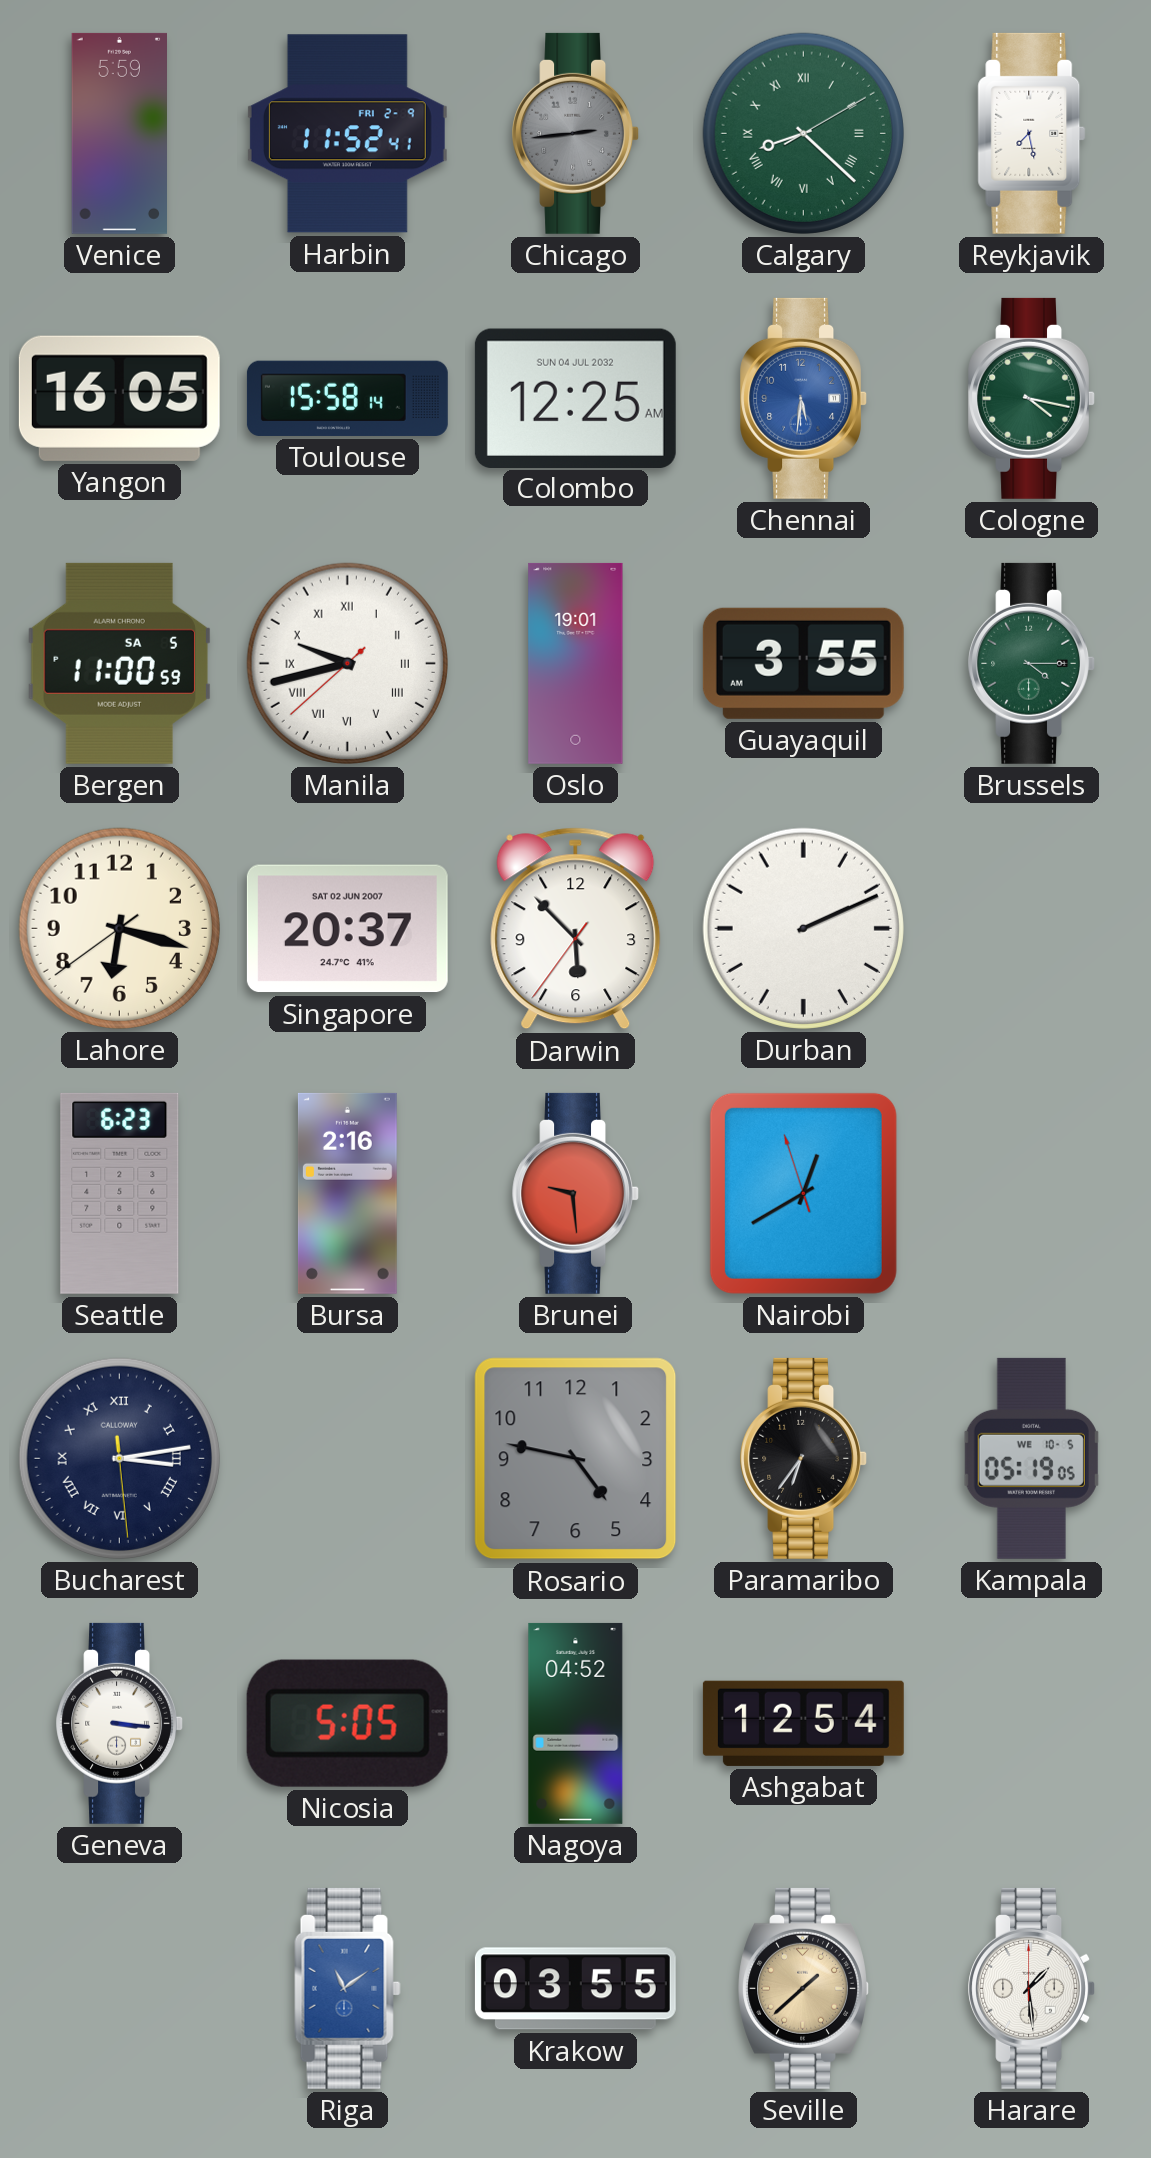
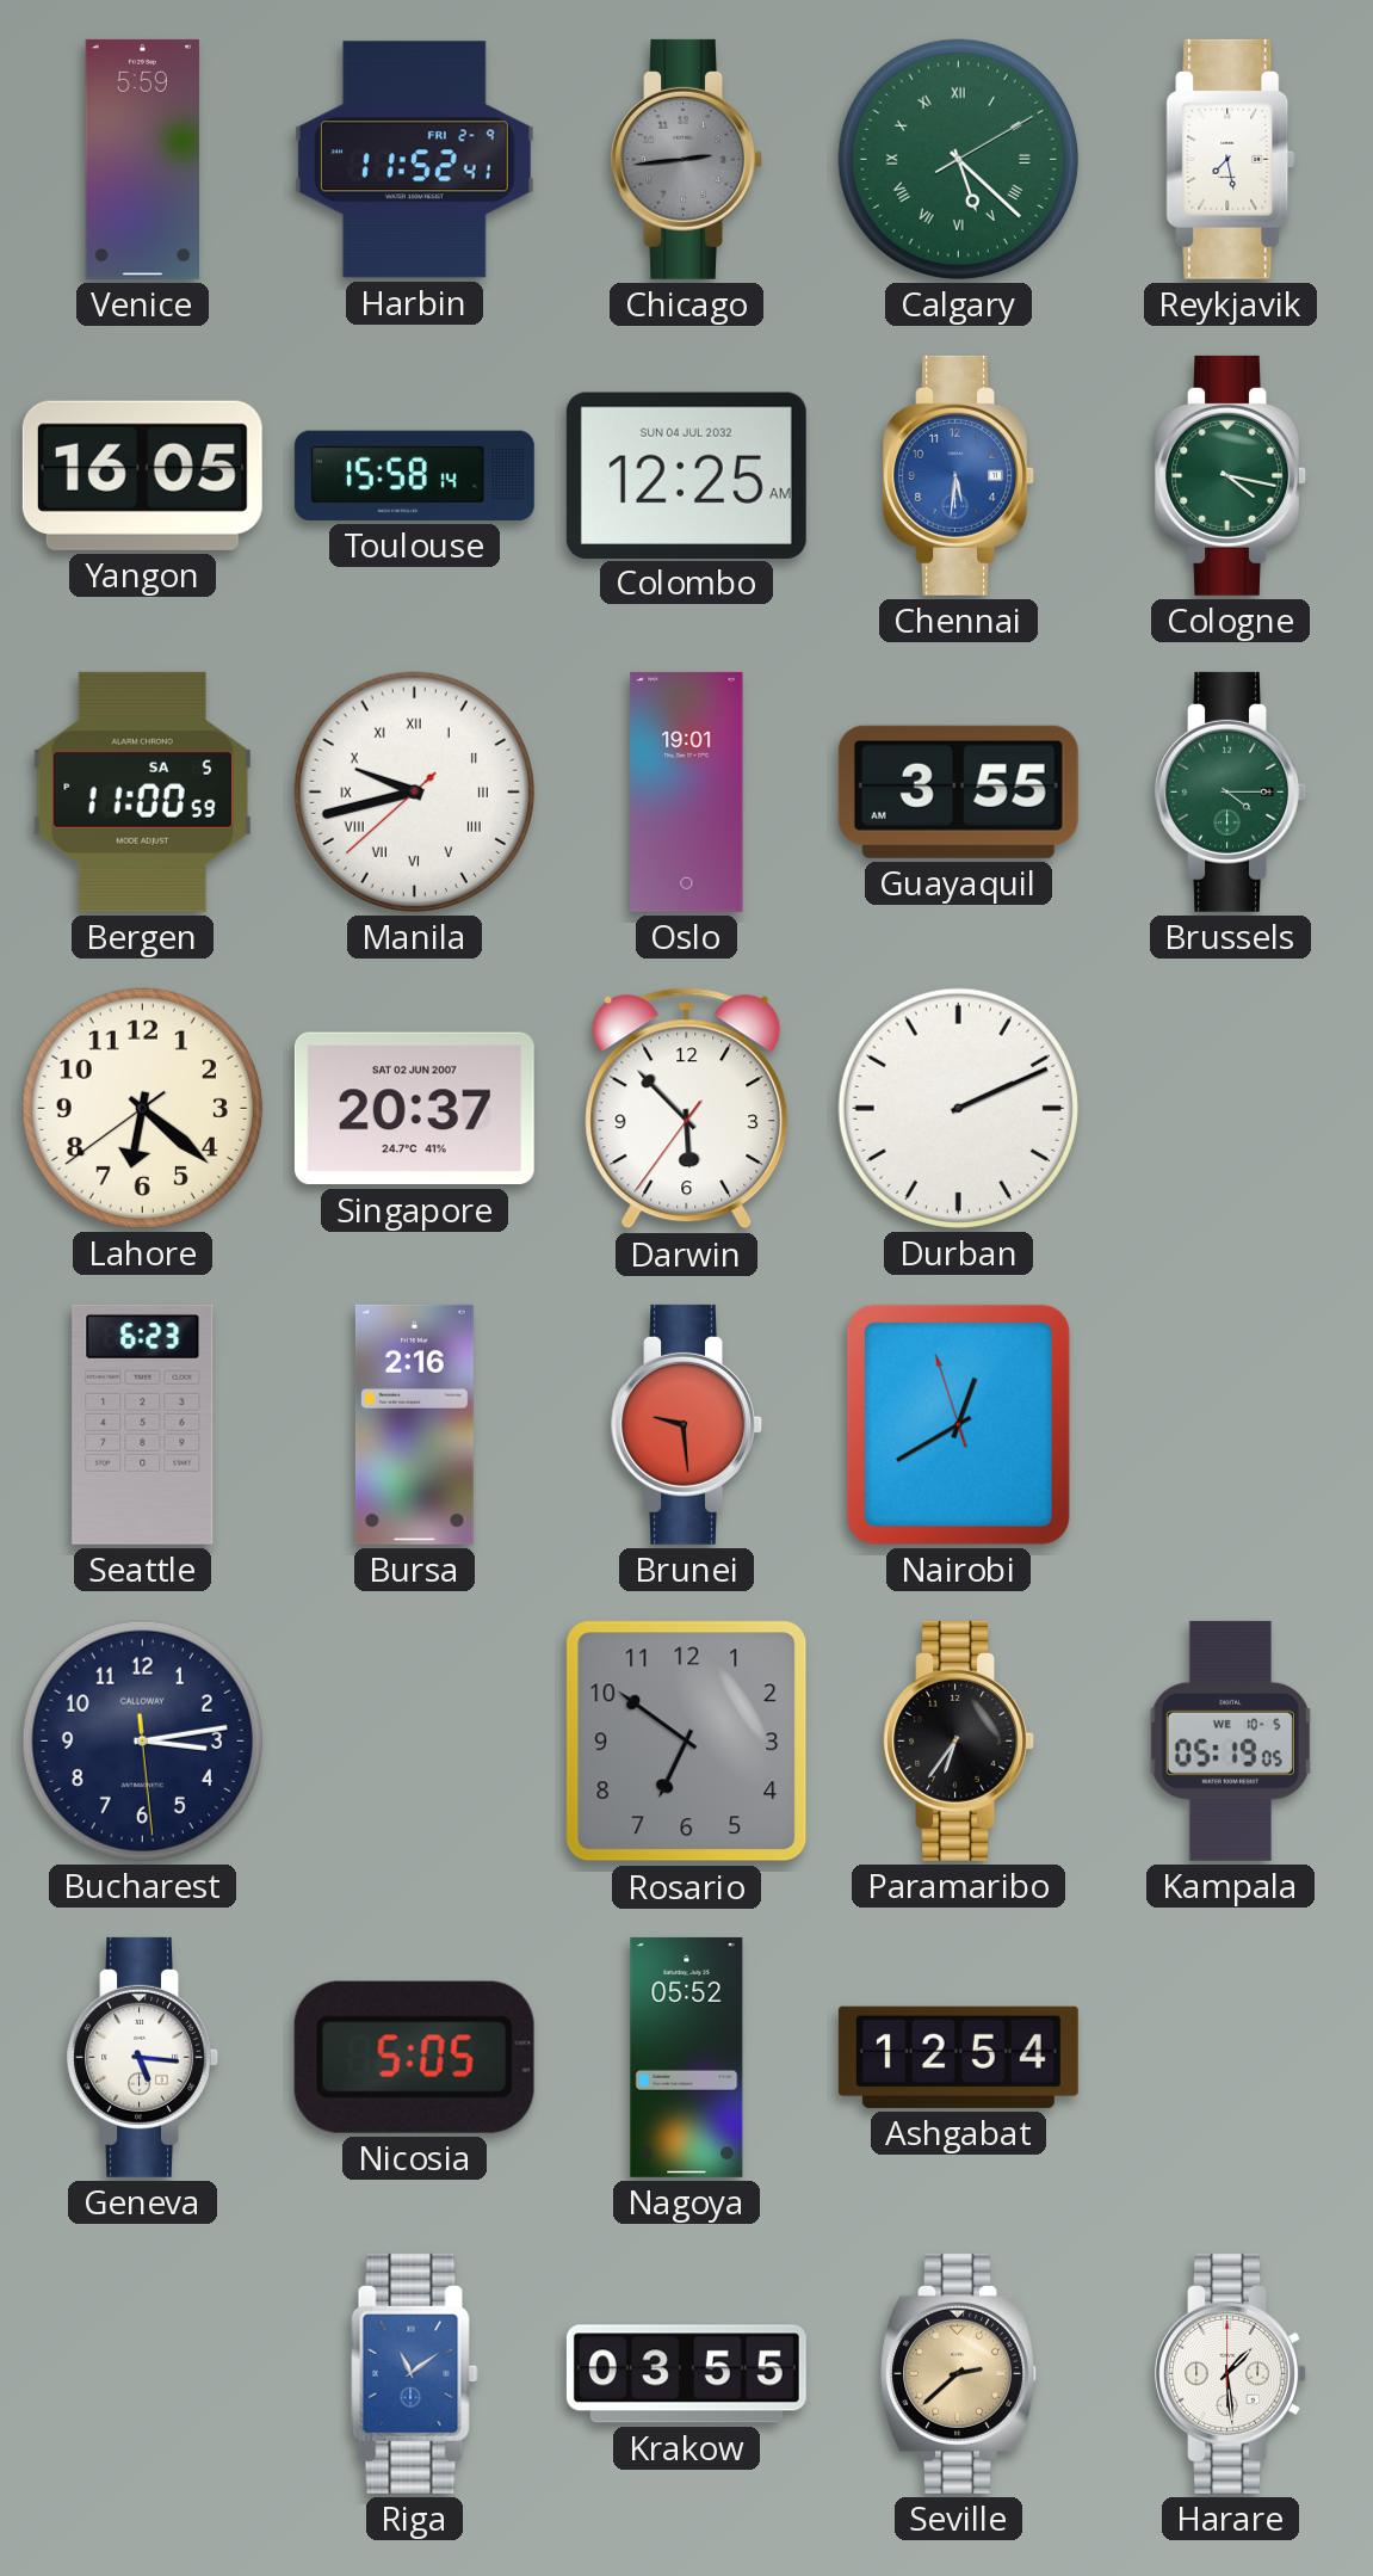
Calgary: 8:22 -> 5:22
Lahore: 6:17 -> 6:21
Bucharest numerals: Roman -> Arabic
Rosario: 4:47 -> 6:51
Geneva: 3:16 -> 5:16
Nagoya: 04:52 -> 05:52
Seville: 1:38 -> 2:38
